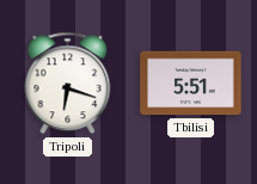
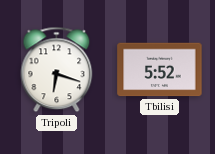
Tbilisi: 5:51 -> 5:52
